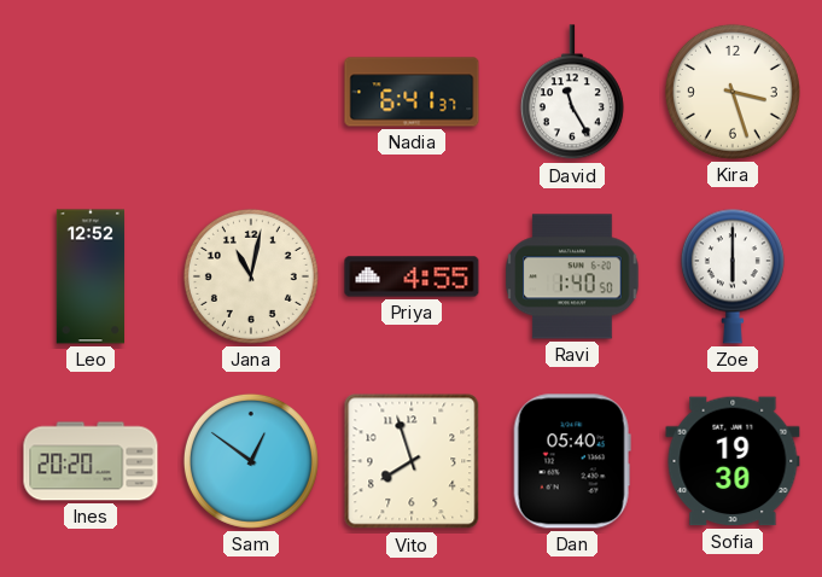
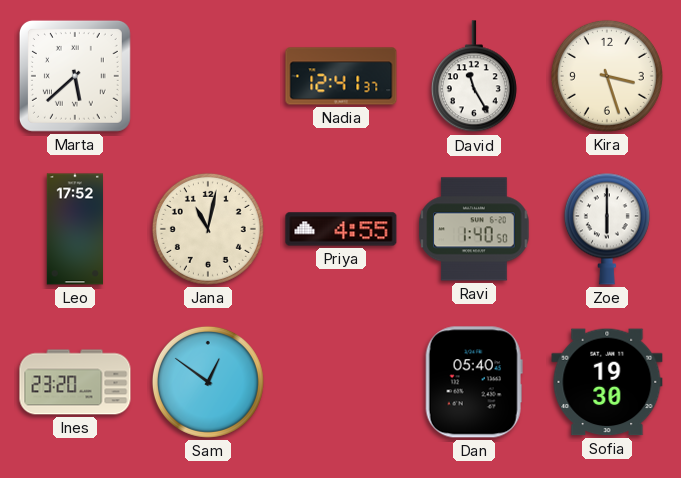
Marta: none -> 5:38
Nadia: 6:41 -> 12:41
Leo: 12:52 -> 17:52
Ines: 20:20 -> 23:20
Vito: 7:57 -> none
